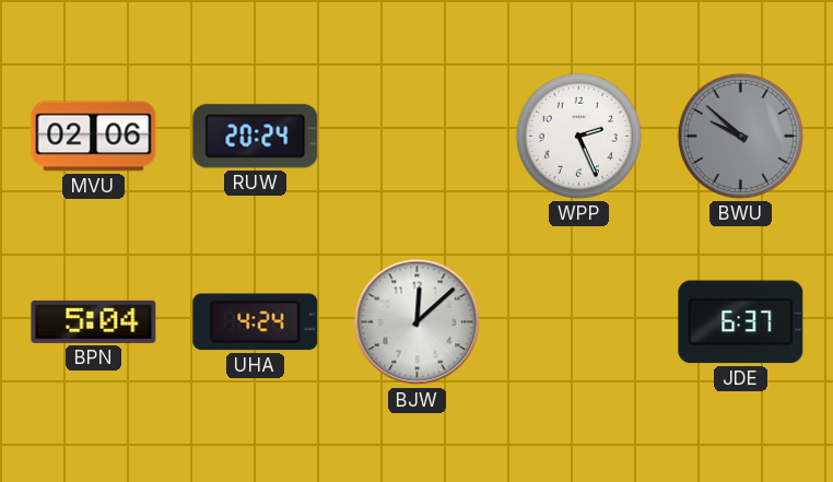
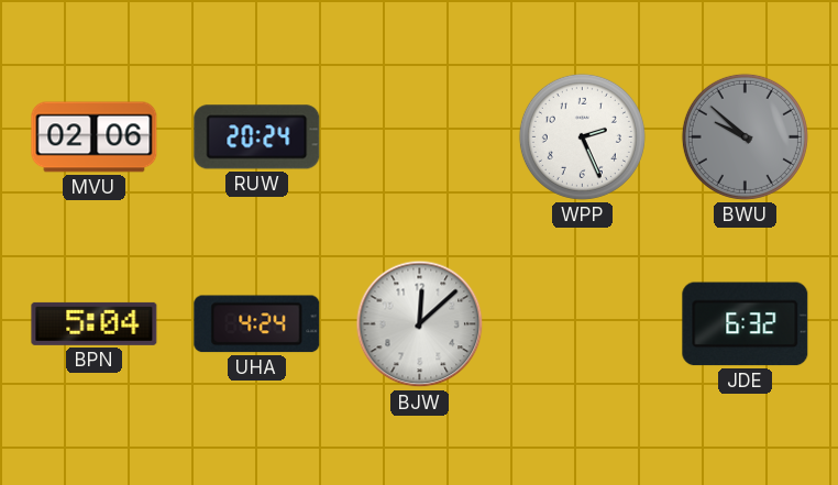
JDE: 6:37 -> 6:32
